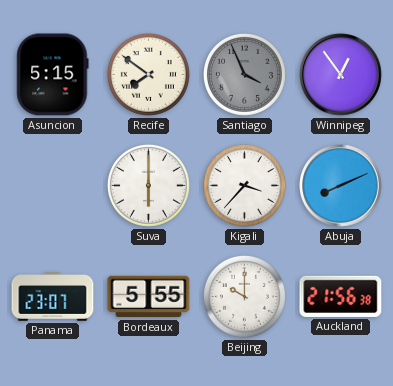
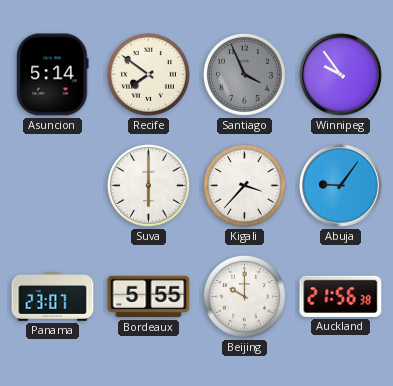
Asuncion: 5:15 -> 5:14
Winnipeg: 12:54 -> 9:54
Abuja: 8:11 -> 9:06
